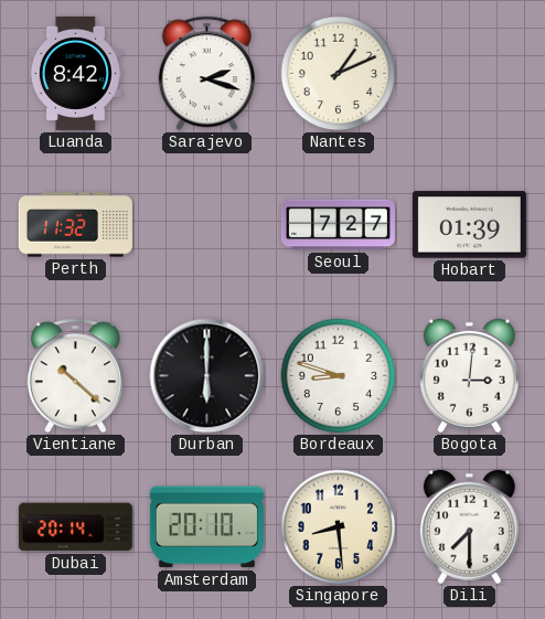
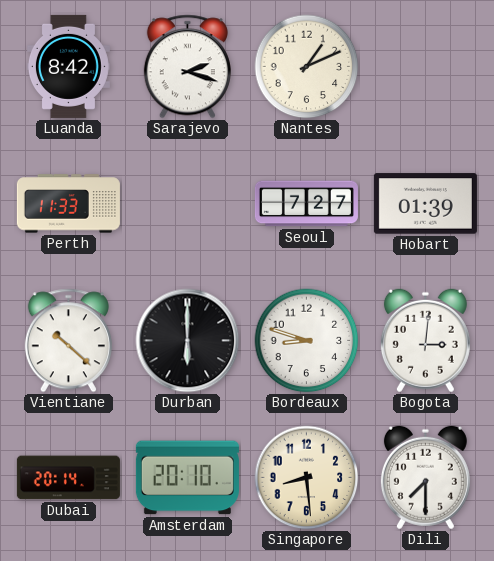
Perth: 11:32 -> 11:33
